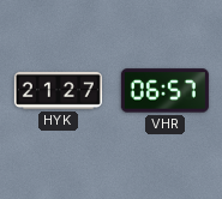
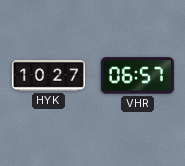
HYK: 21:27 -> 10:27
